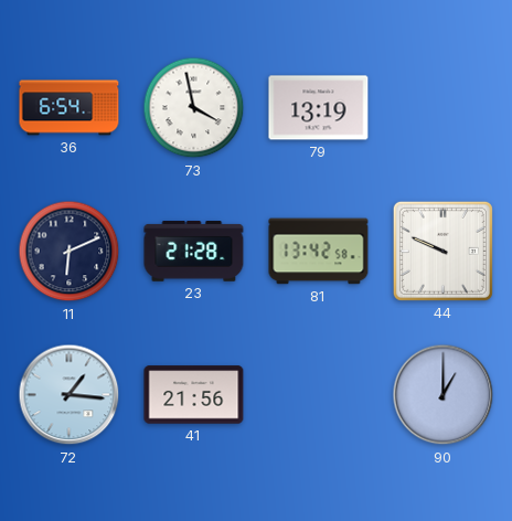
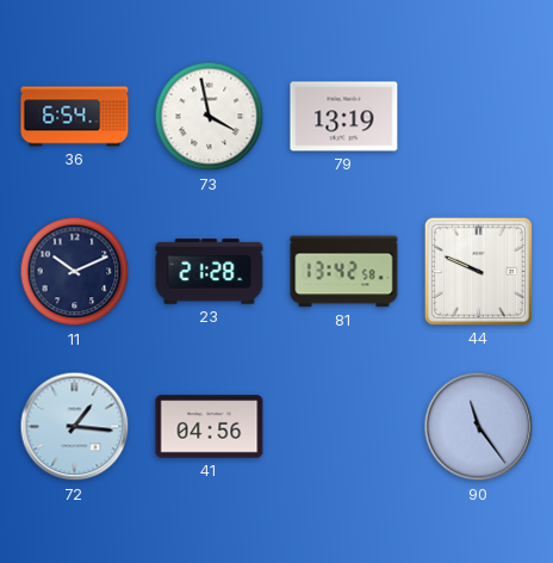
11: 6:11 -> 10:11
41: 21:56 -> 04:56
90: 1:00 -> 11:24
